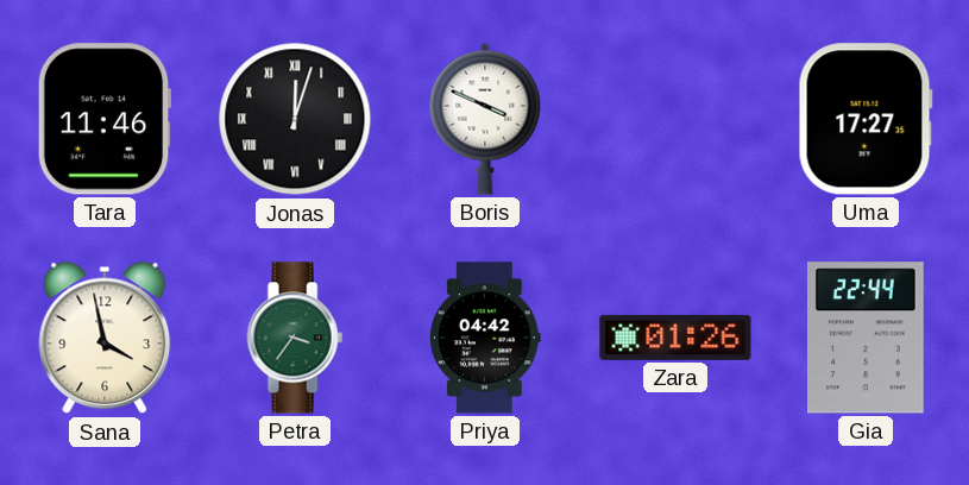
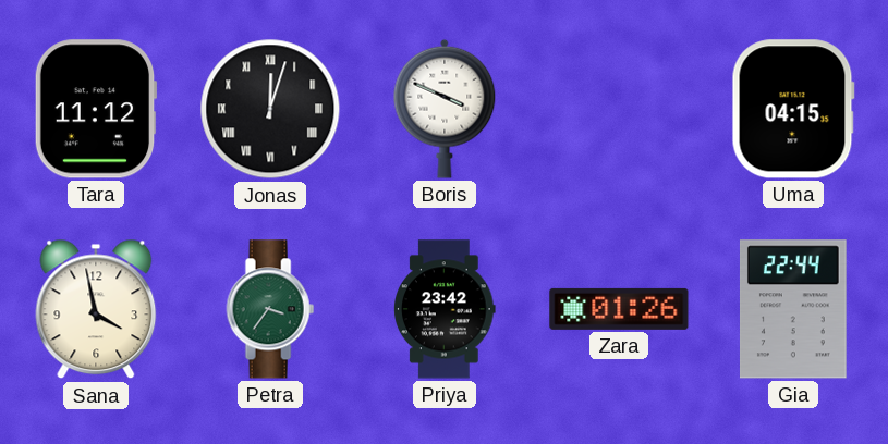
Tara: 11:46 -> 11:12
Uma: 17:27 -> 04:15
Priya: 04:42 -> 23:42
